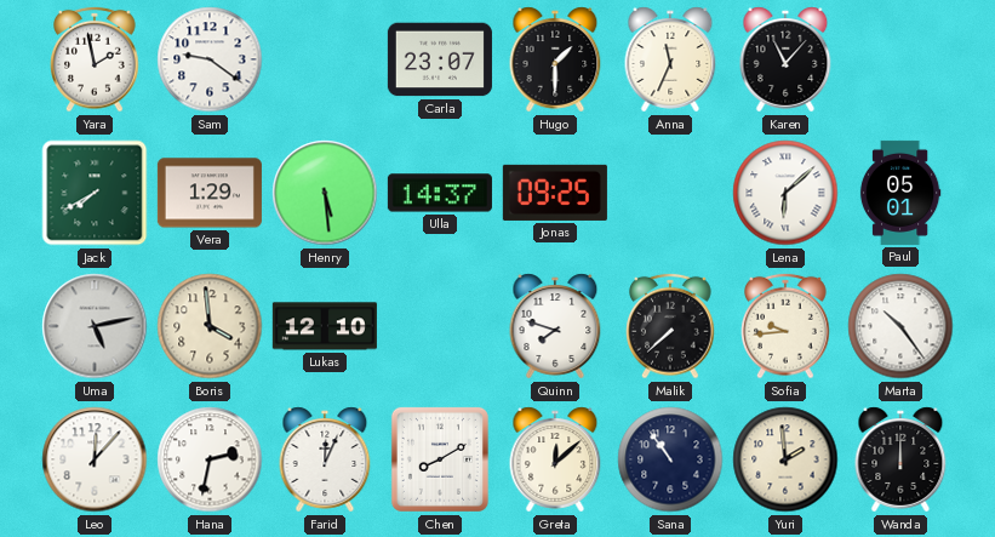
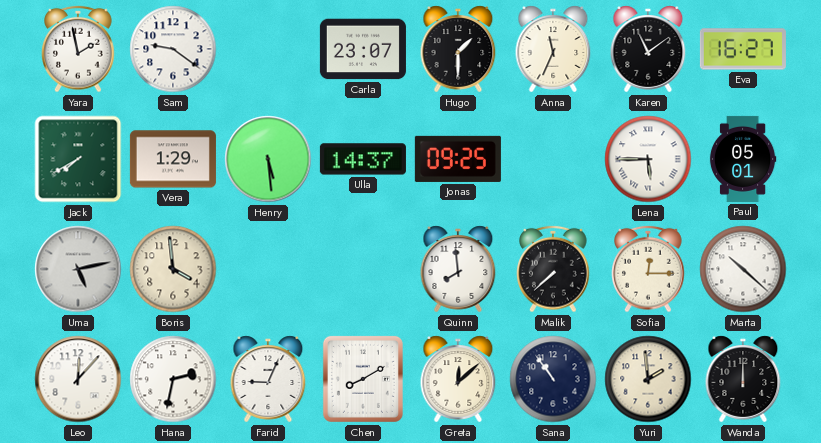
Karen: 11:07 -> 11:09
Eva: none -> 16:27
Lena: 6:08 -> 5:45
Lukas: 12:10 -> none
Quinn: 7:48 -> 7:59
Sofia: 9:44 -> 12:15
Marta: 10:24 -> 10:22
Farid: 12:04 -> 9:04
